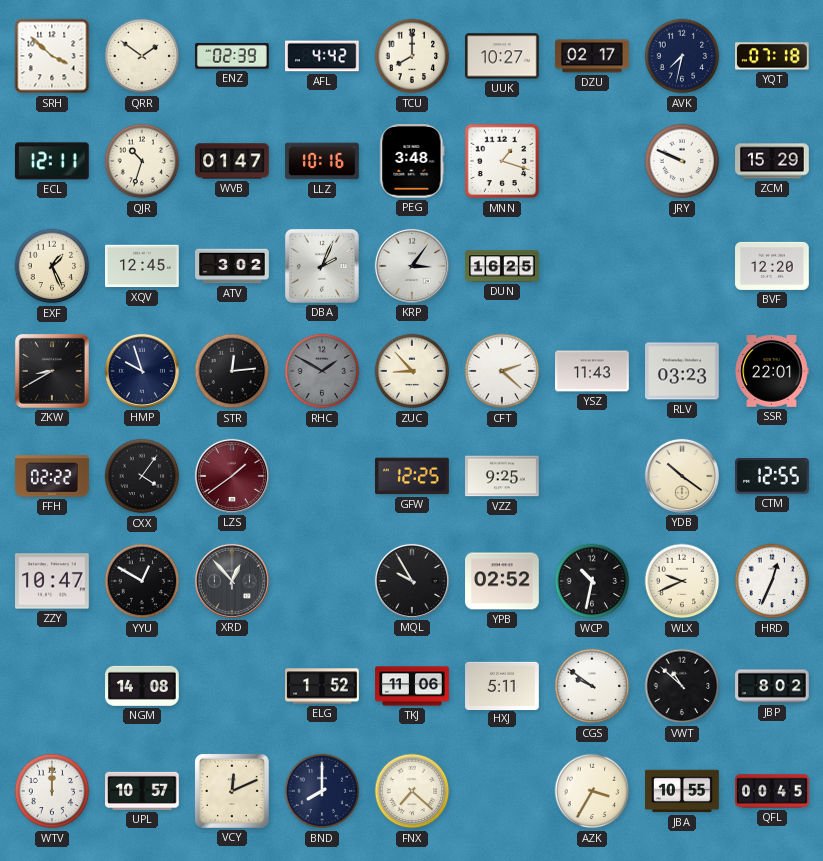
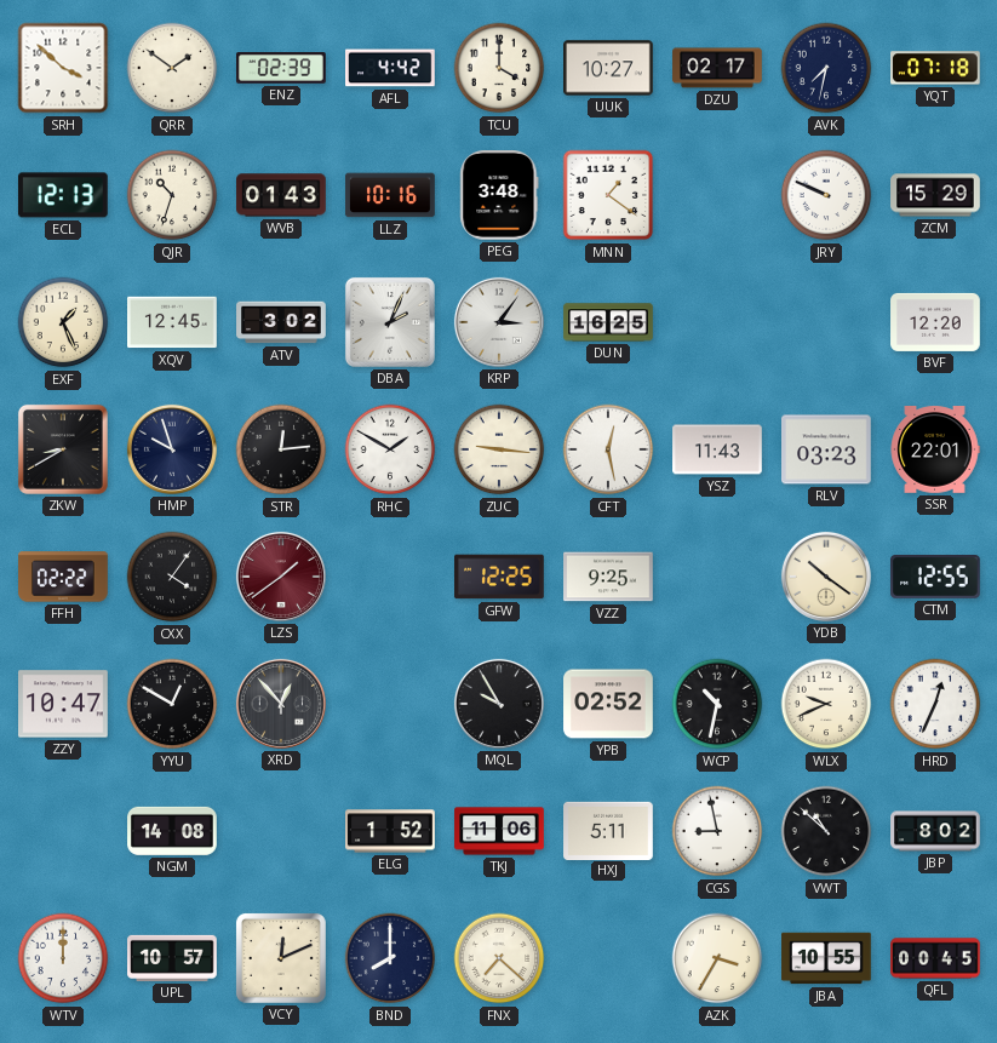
TCU: 8:00 -> 4:00
ECL: 12:11 -> 12:13
WVB: 01:47 -> 01:43
MNN: 1:18 -> 1:21
RHC dial: grey -> white
ZUC: 8:53 -> 9:16
CFT: 2:22 -> 12:28
CGS: 9:51 -> 8:58
